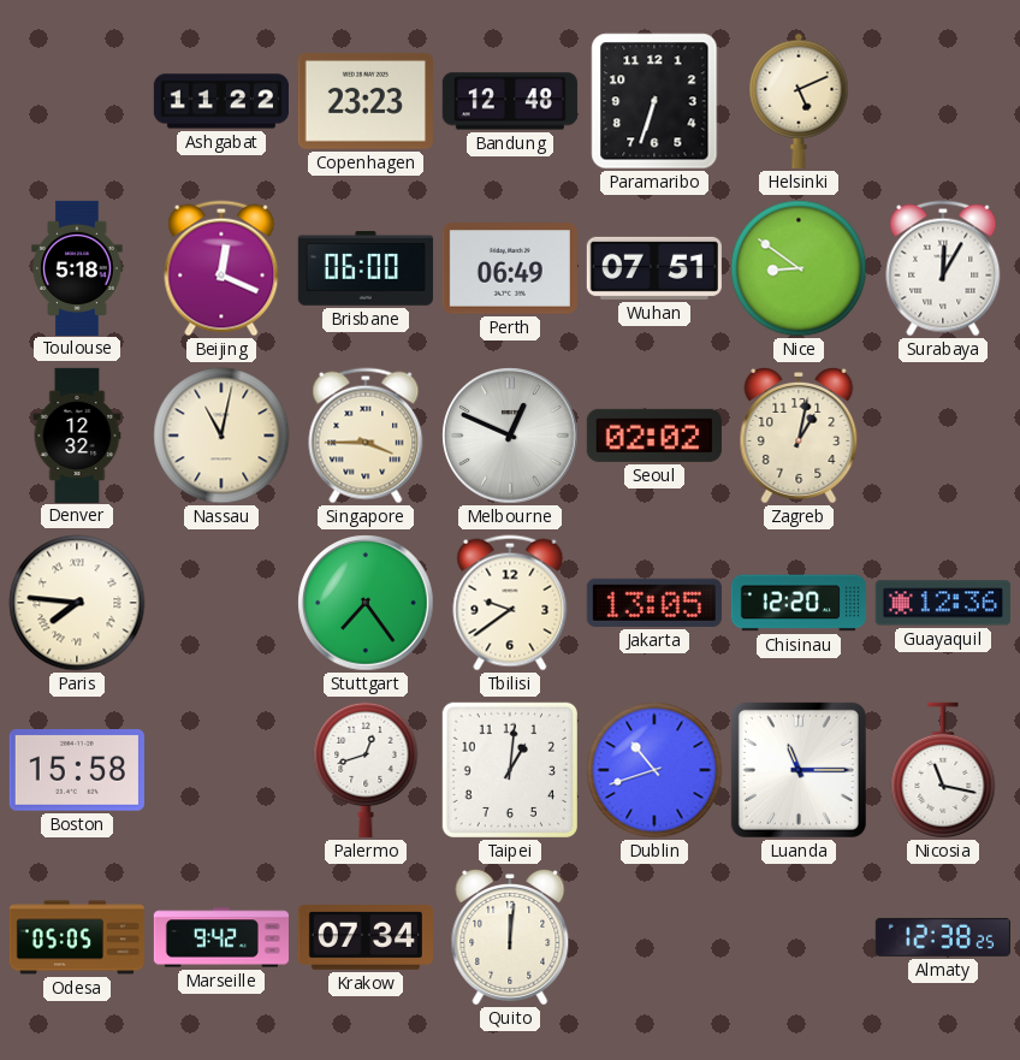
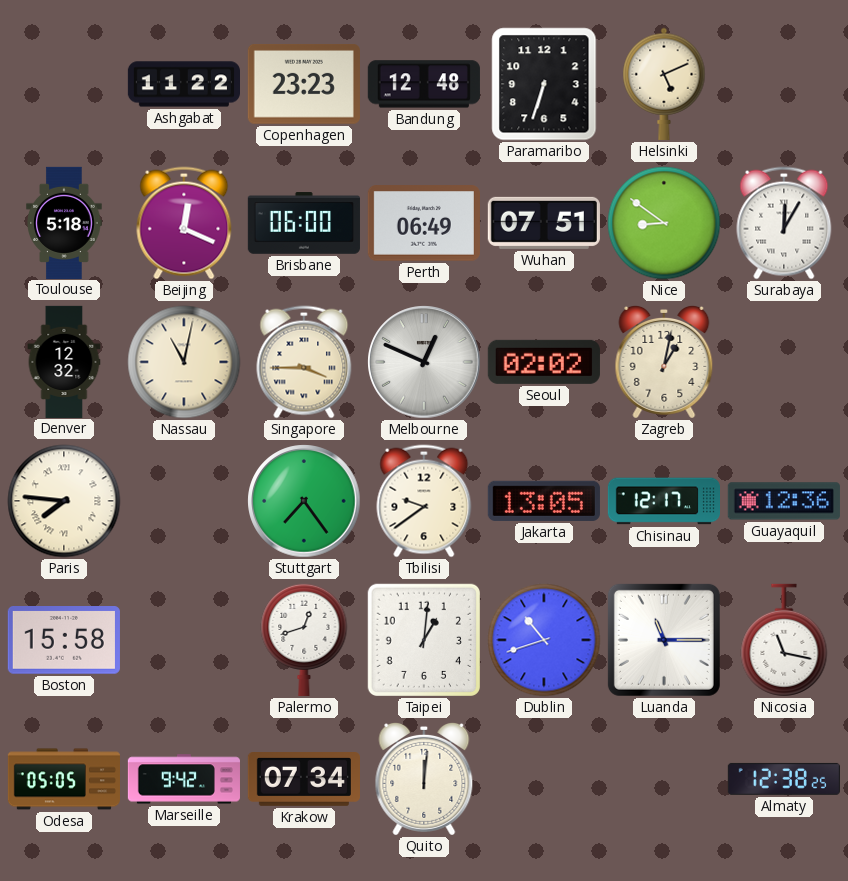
Chisinau: 12:20 -> 12:17
